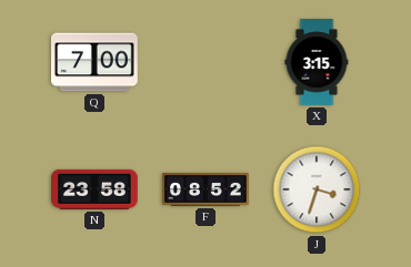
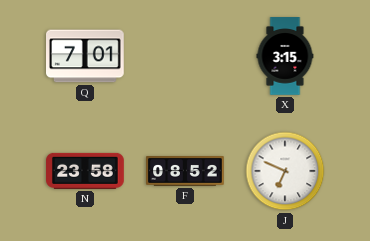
Q: 7:00 -> 7:01
J: 3:33 -> 6:49
